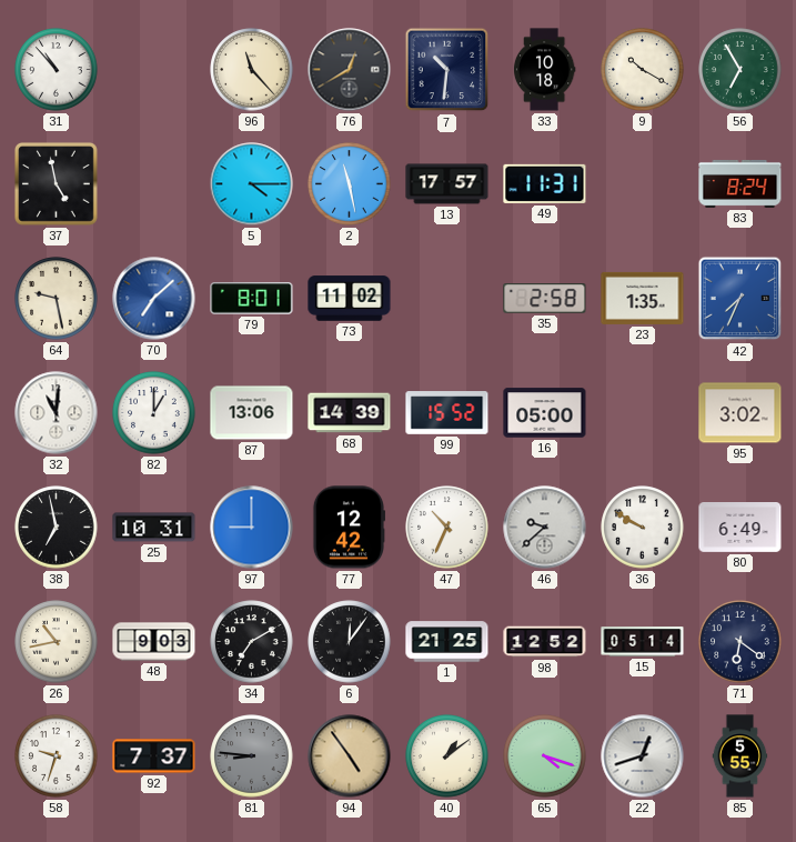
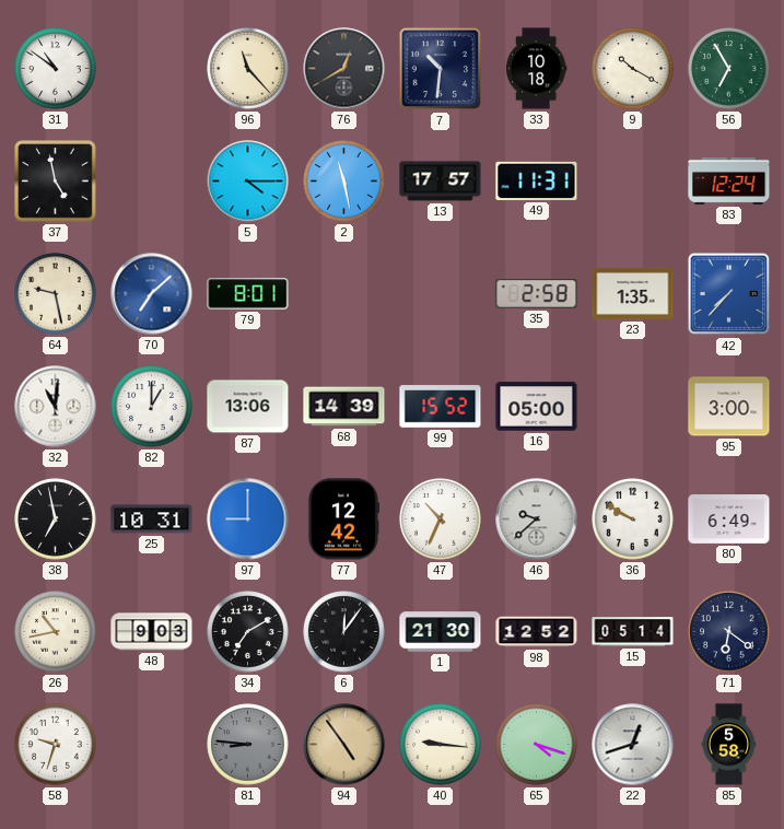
31: 10:53 -> 10:51
83: 8:24 -> 12:24
73: 11:02 -> none
42: 7:34 -> 7:37
95: 3:02 -> 3:00
1: 21:25 -> 21:30
92: 7:37 -> none
40: 1:09 -> 9:16
85: 5:55 -> 5:58
